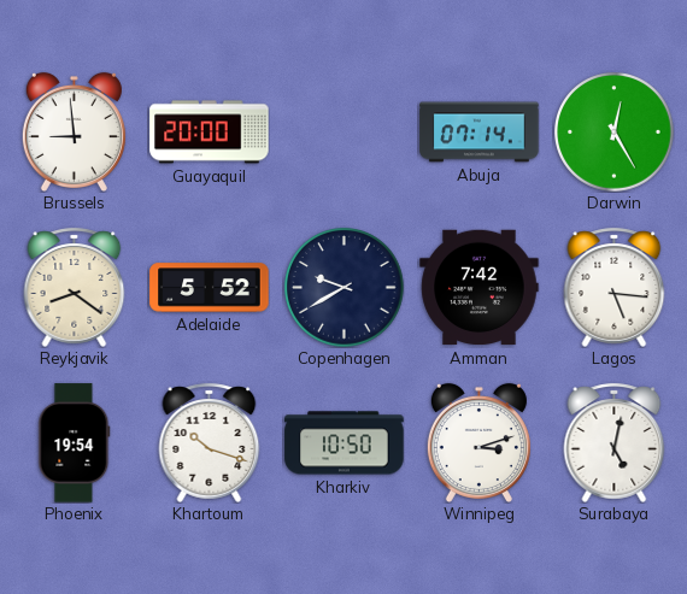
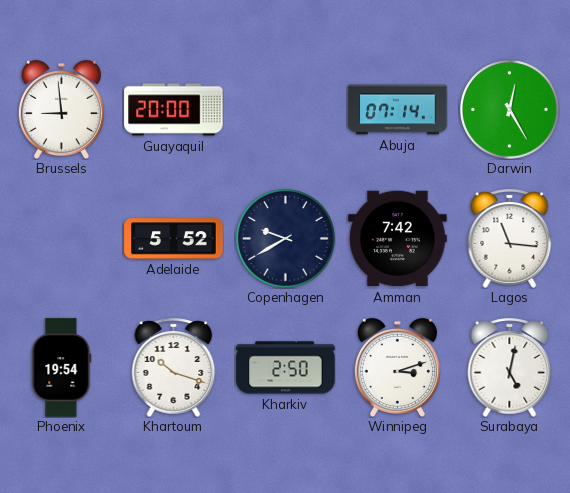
Reykjavik: 8:21 -> none
Lagos: 5:16 -> 11:16
Kharkiv: 10:50 -> 2:50
